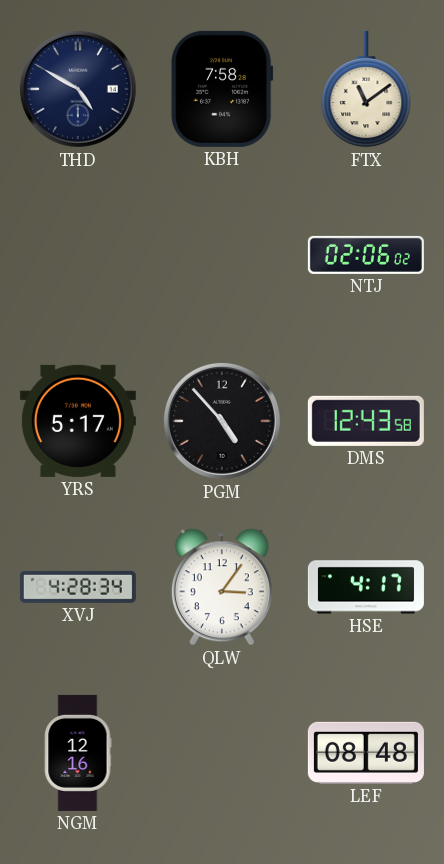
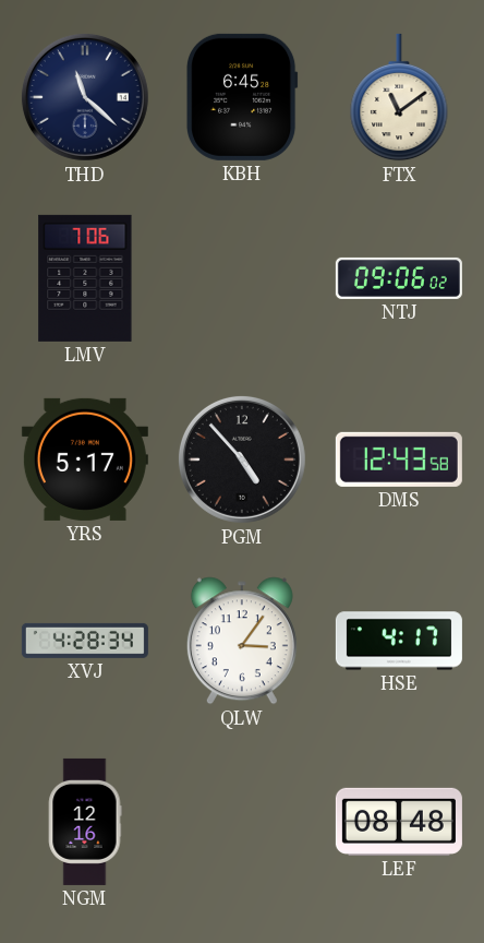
THD: 4:50 -> 11:22
KBH: 7:58 -> 6:45
LMV: none -> 7:06
NTJ: 02:06 -> 09:06
